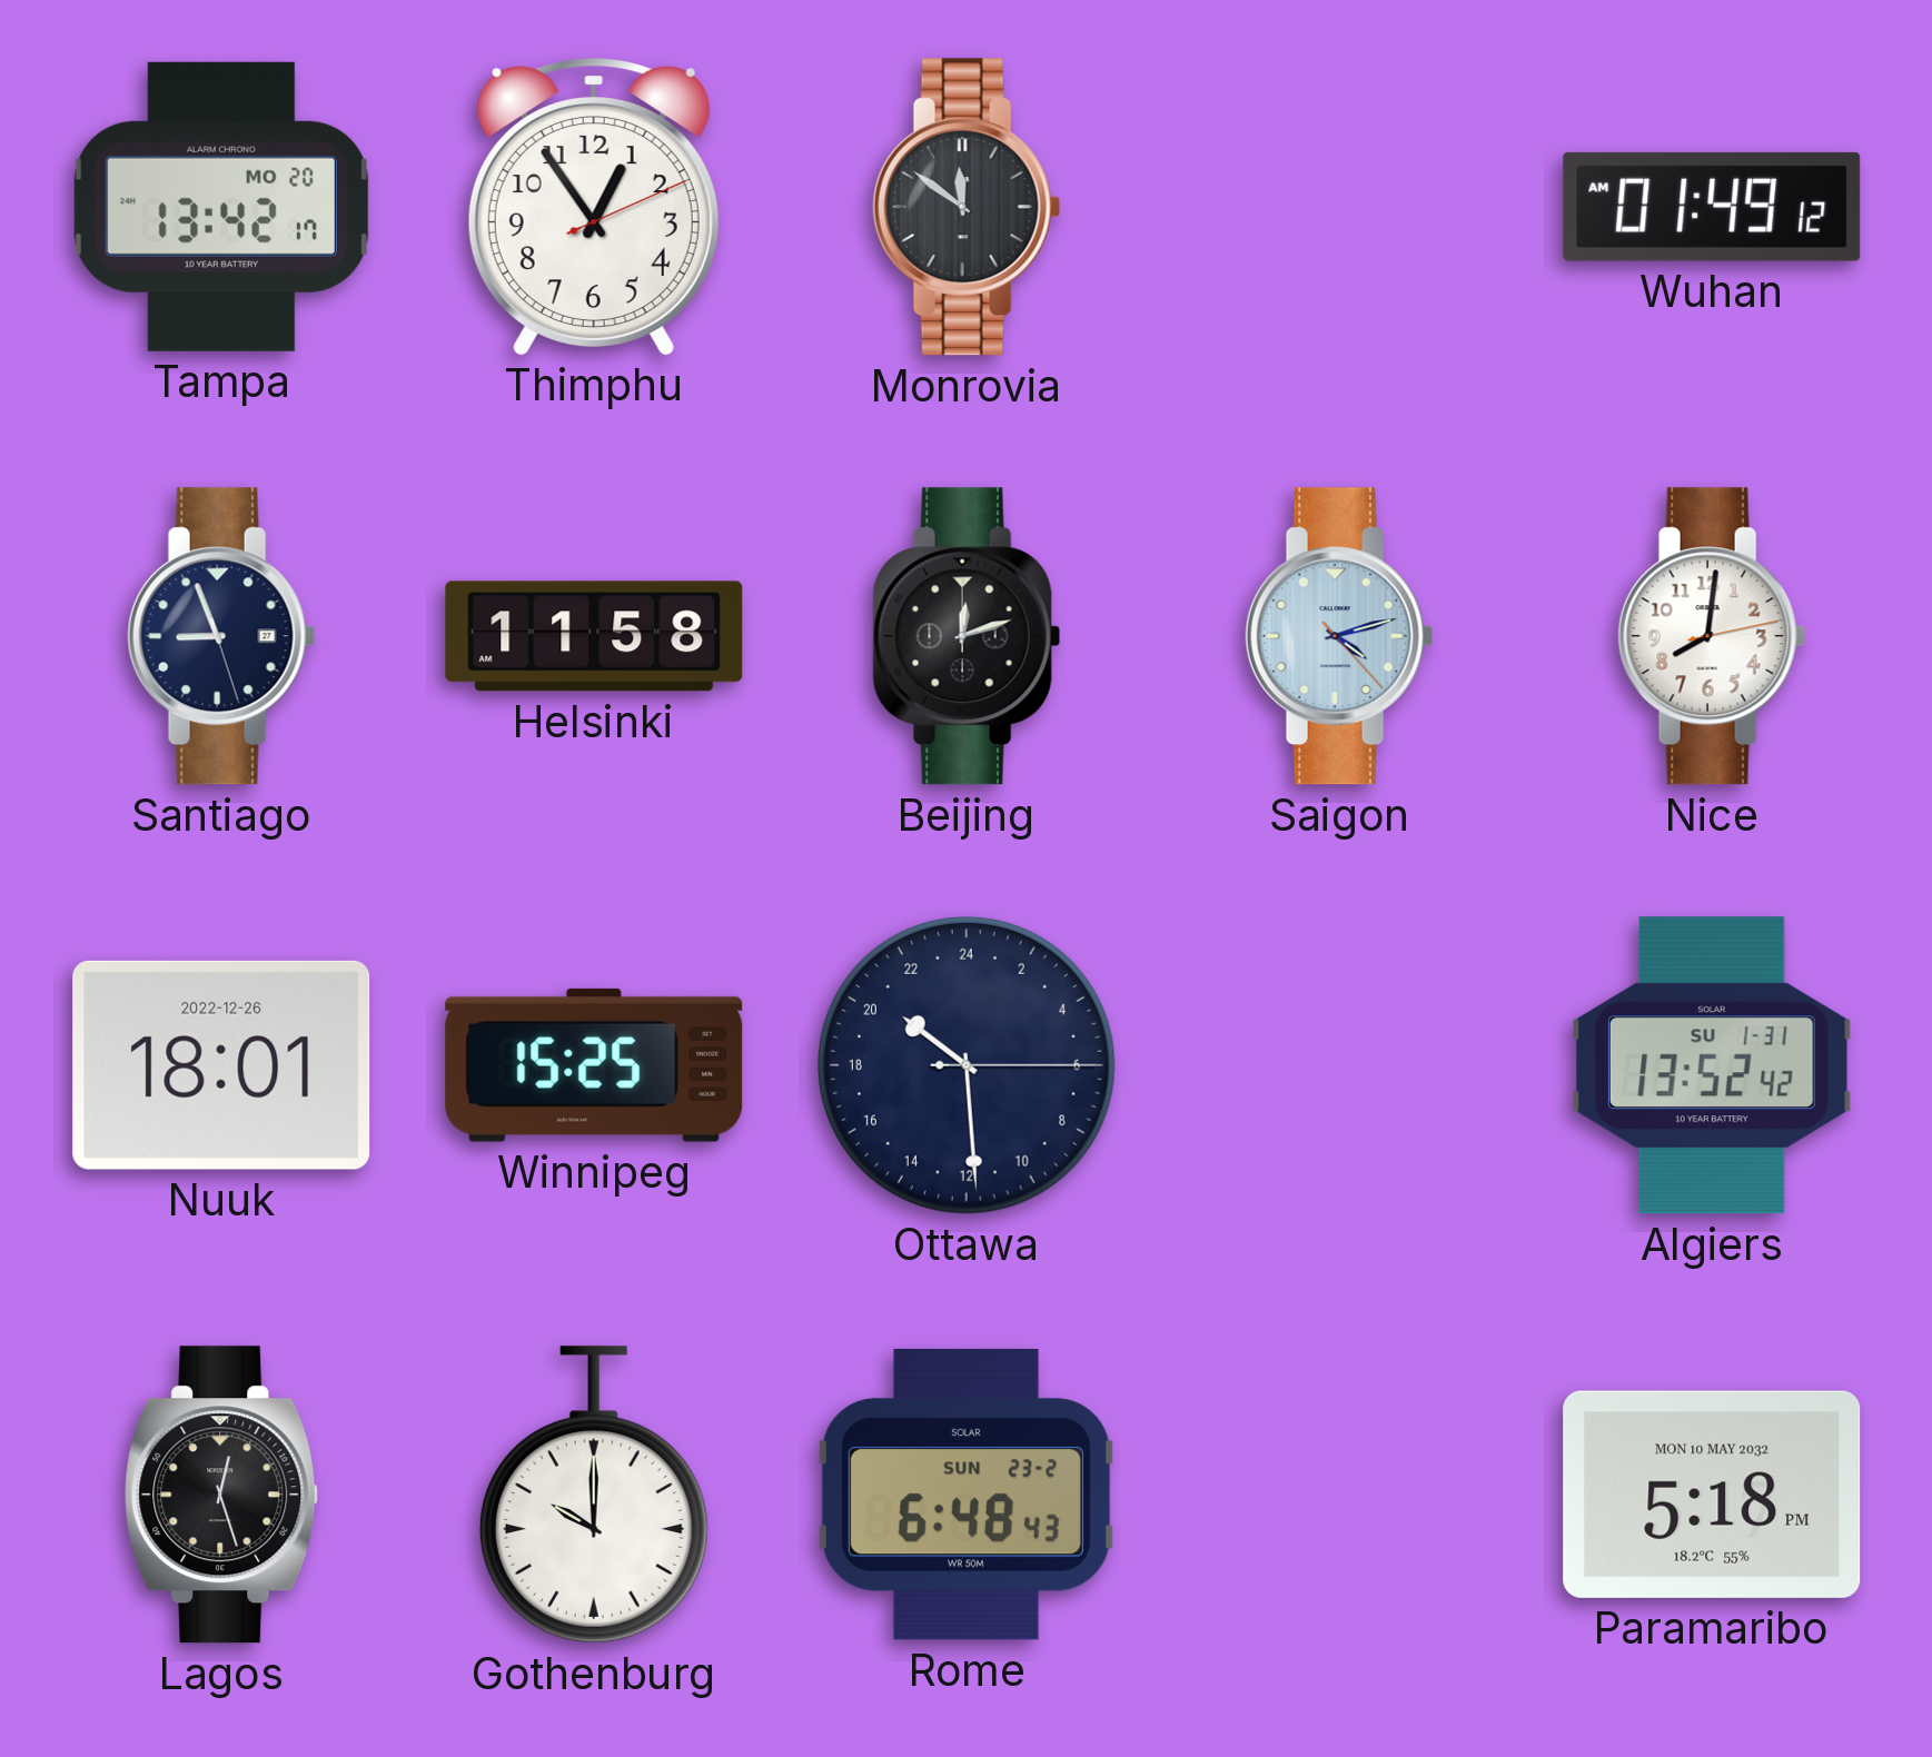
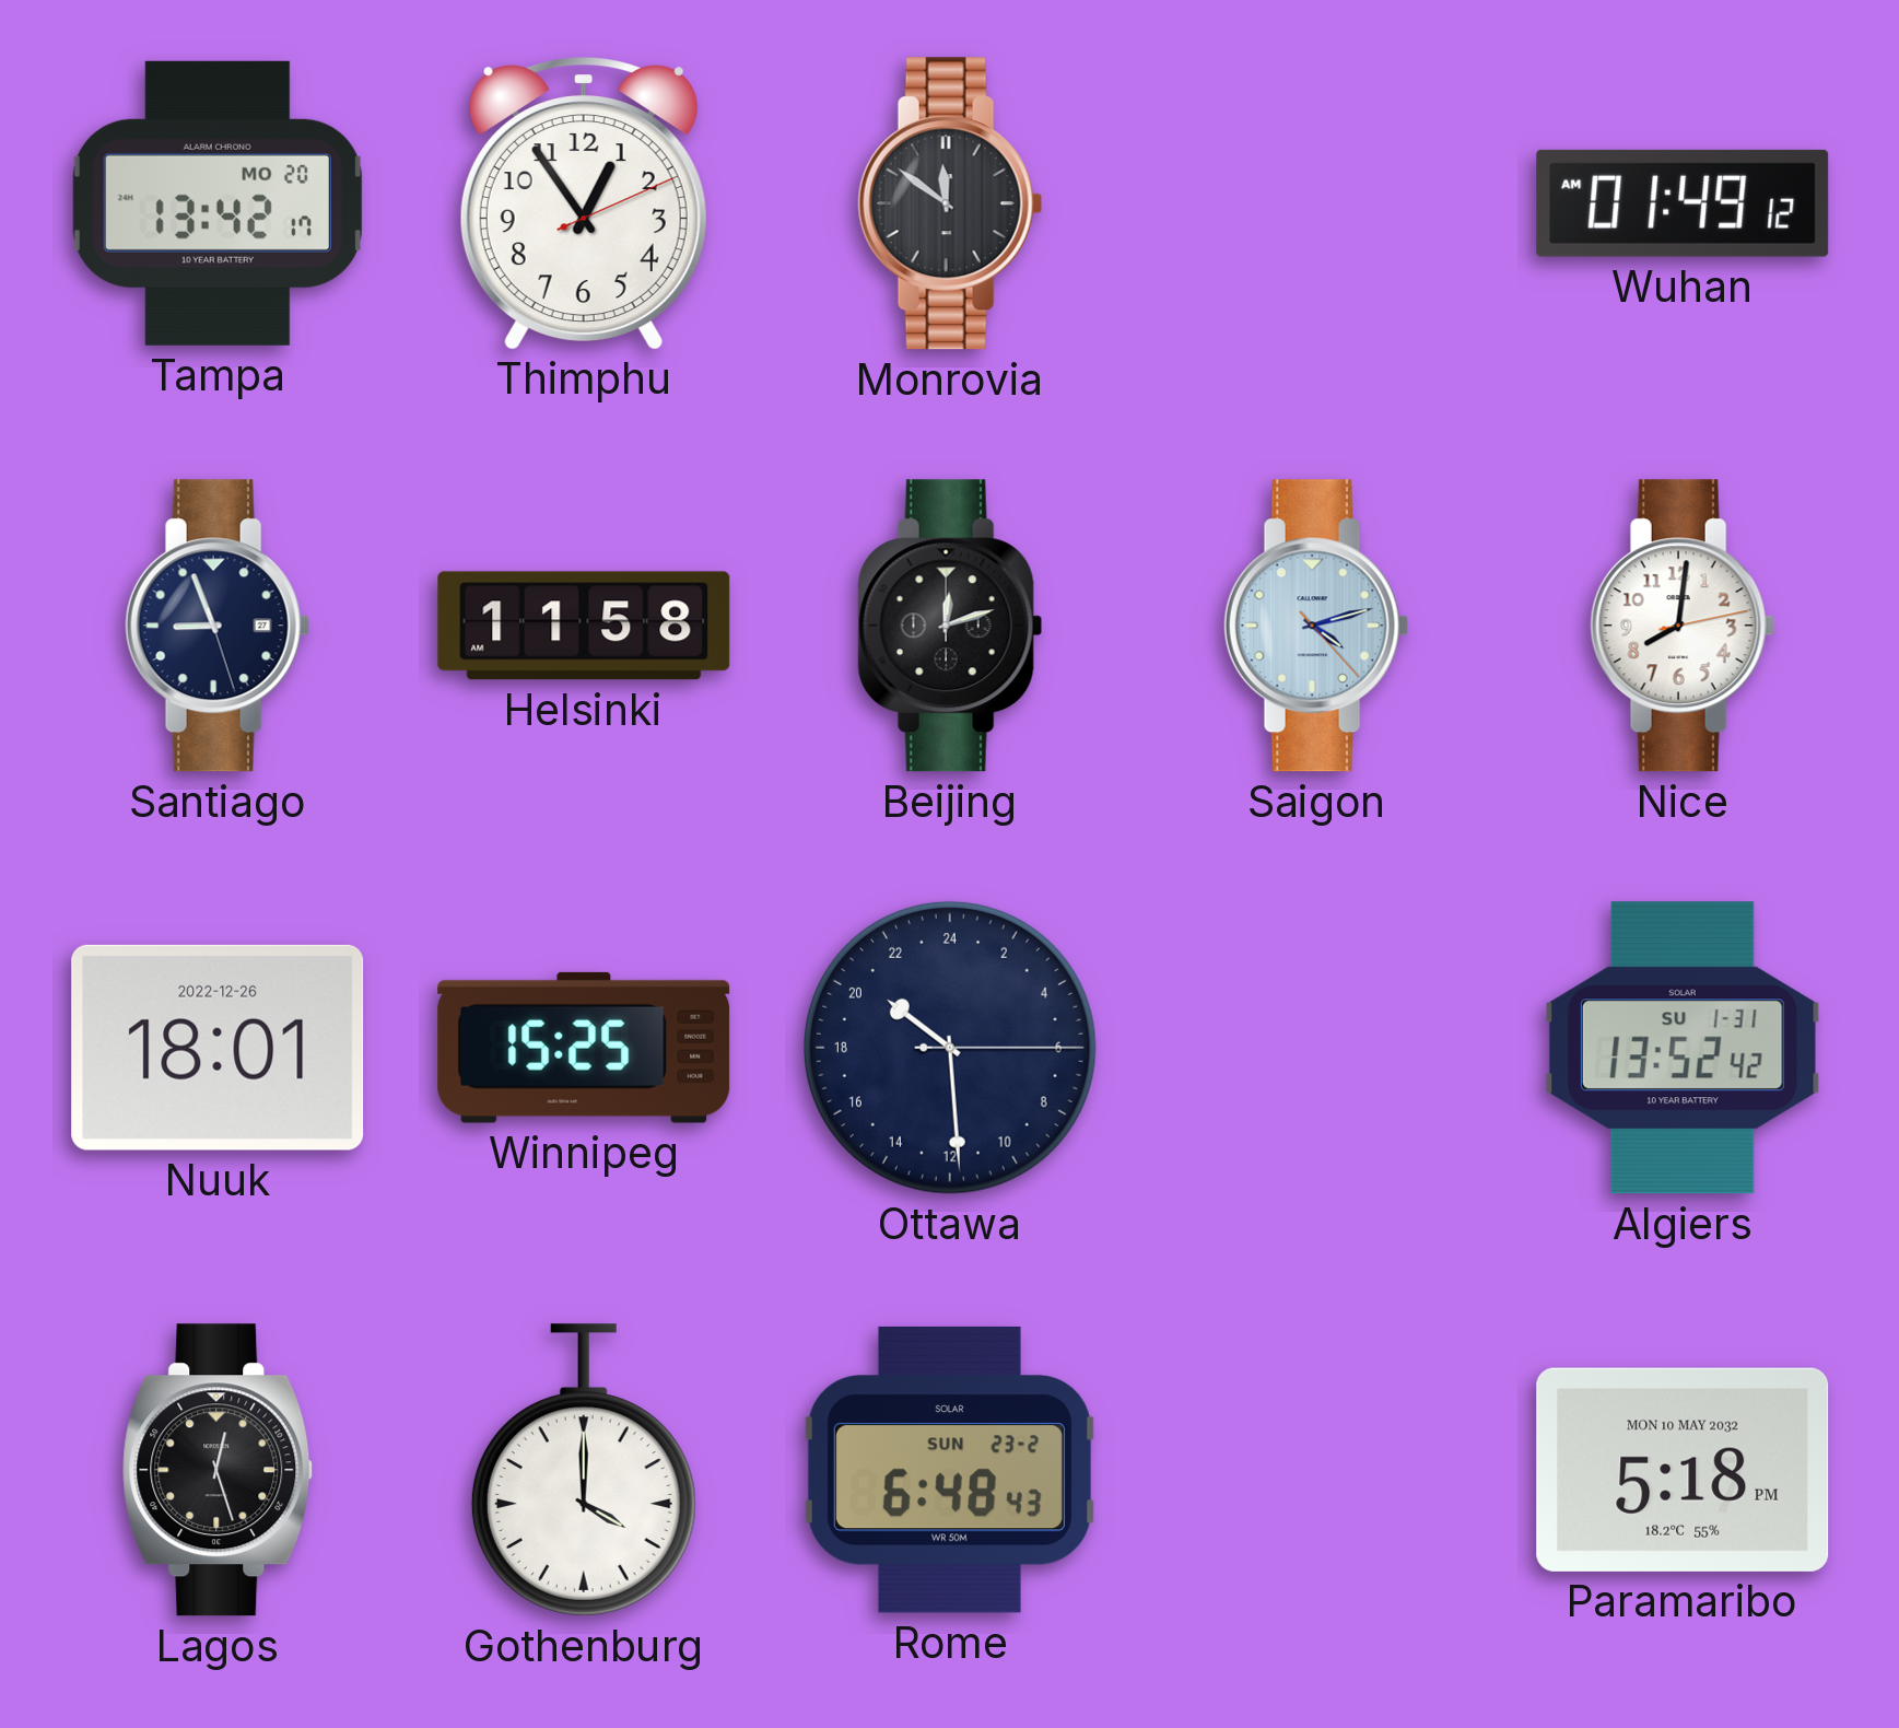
Gothenburg: 10:00 -> 4:00
